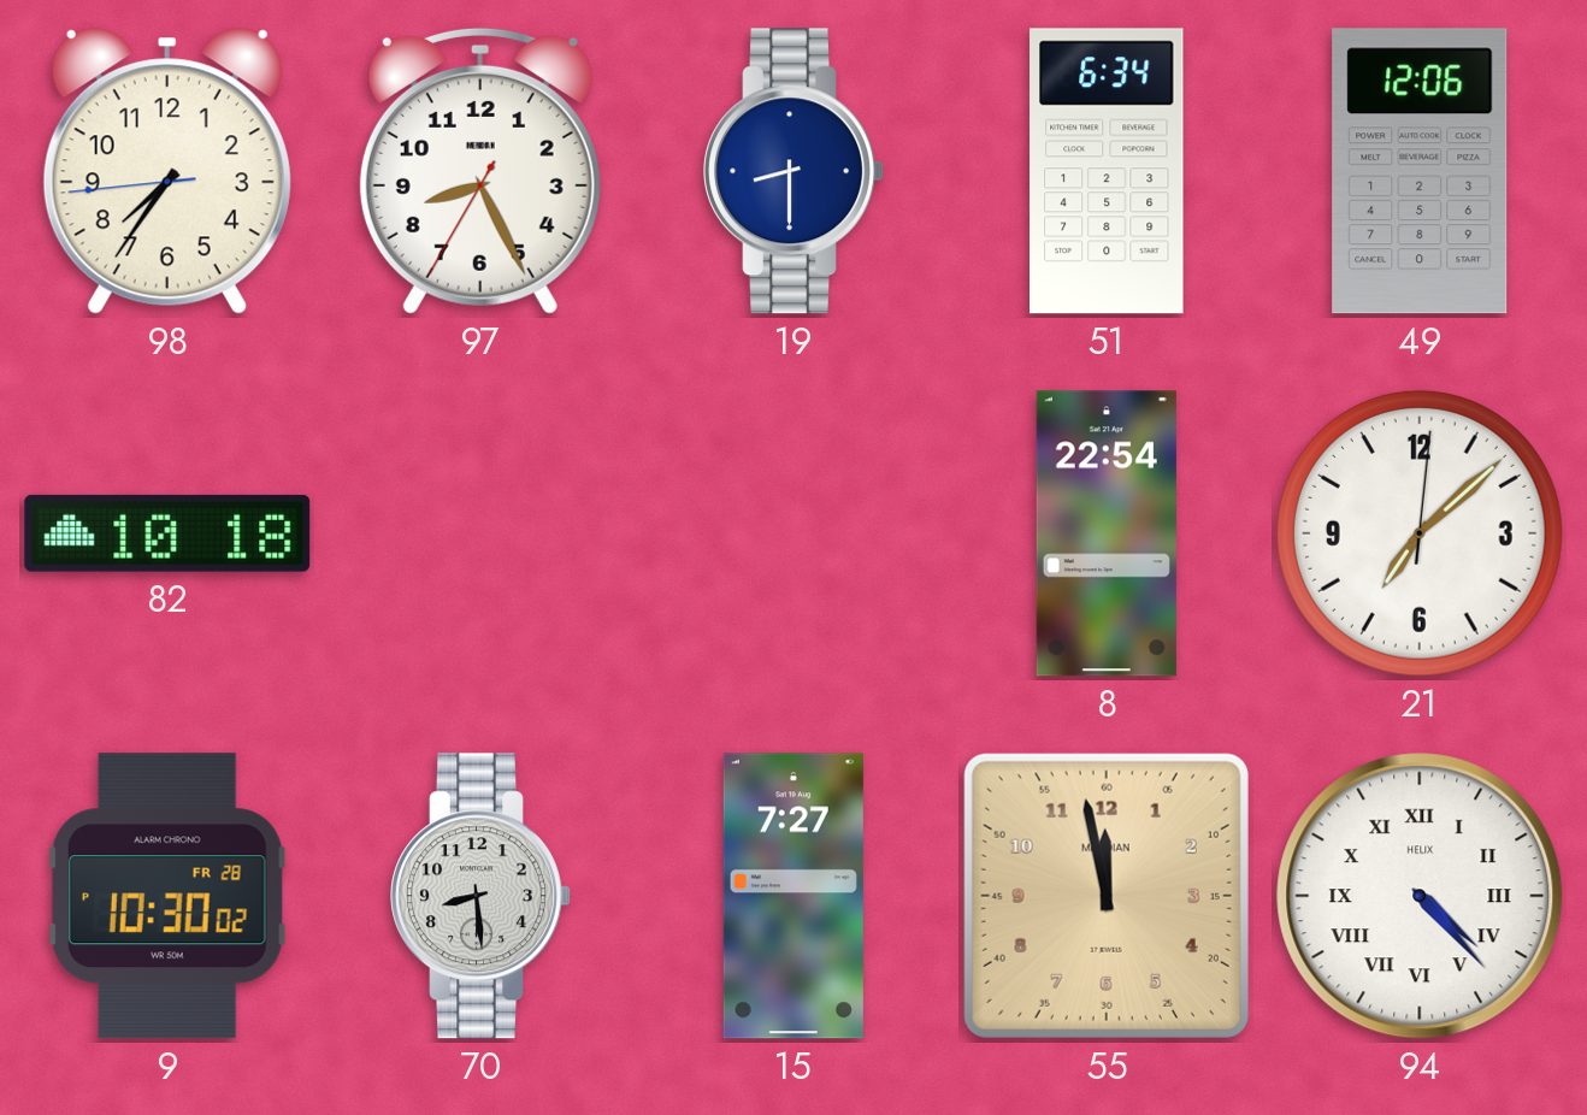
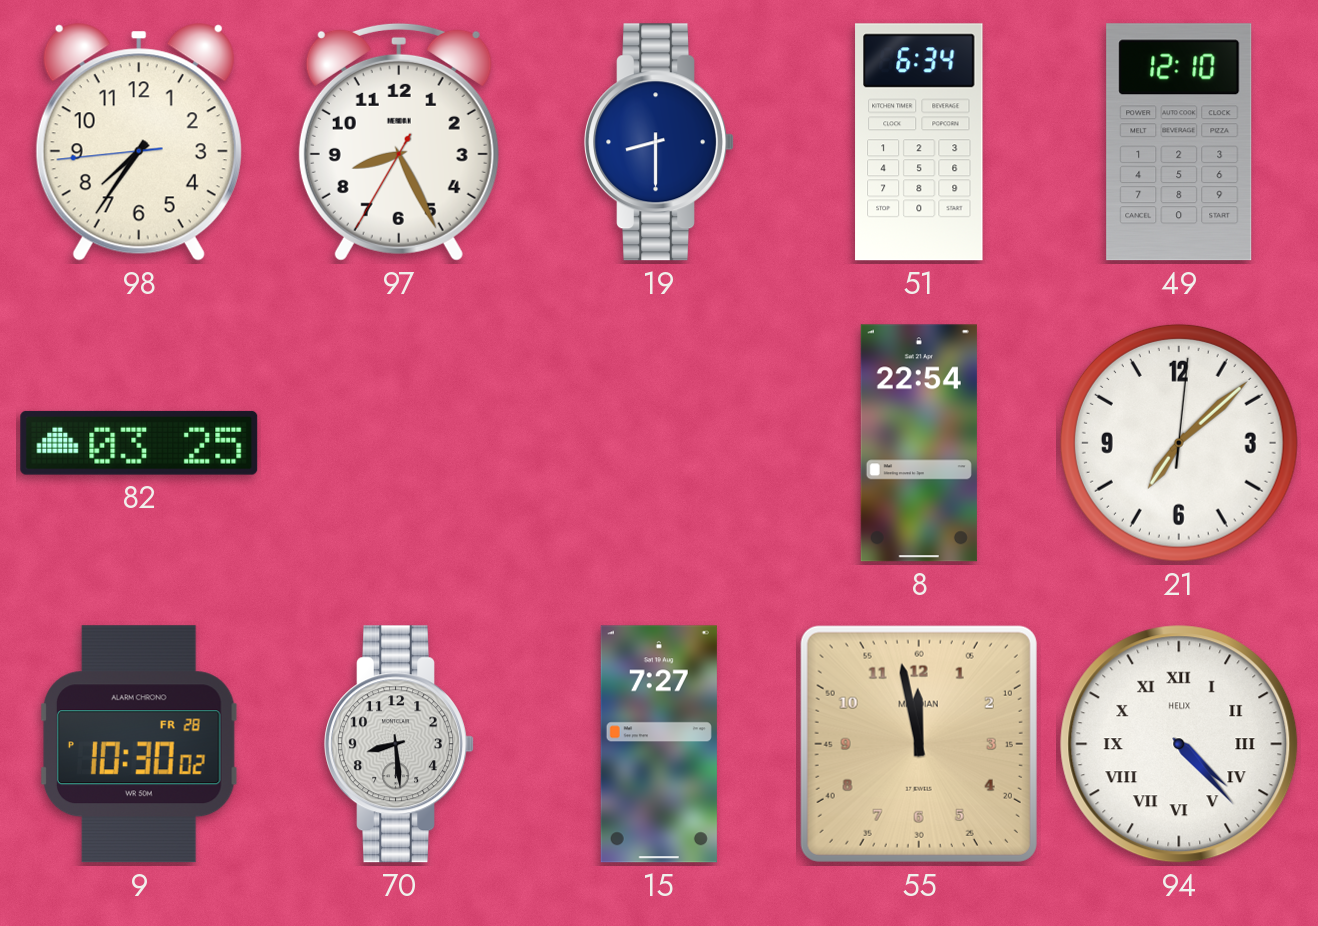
49: 12:06 -> 12:10
82: 10:18 -> 03:25
